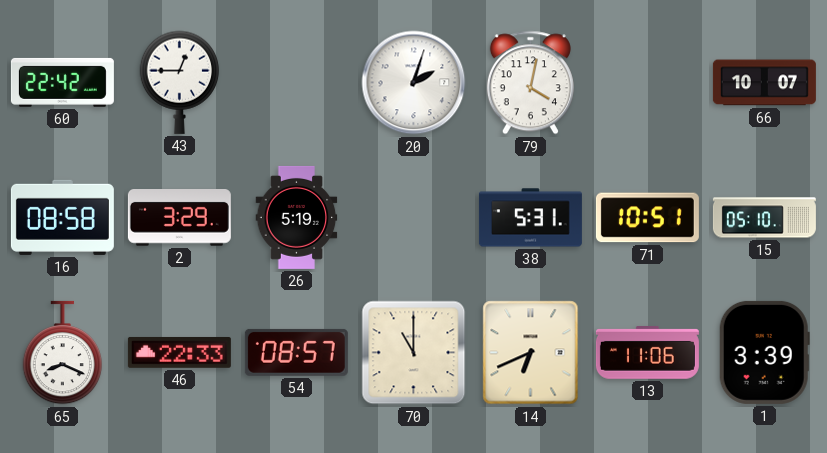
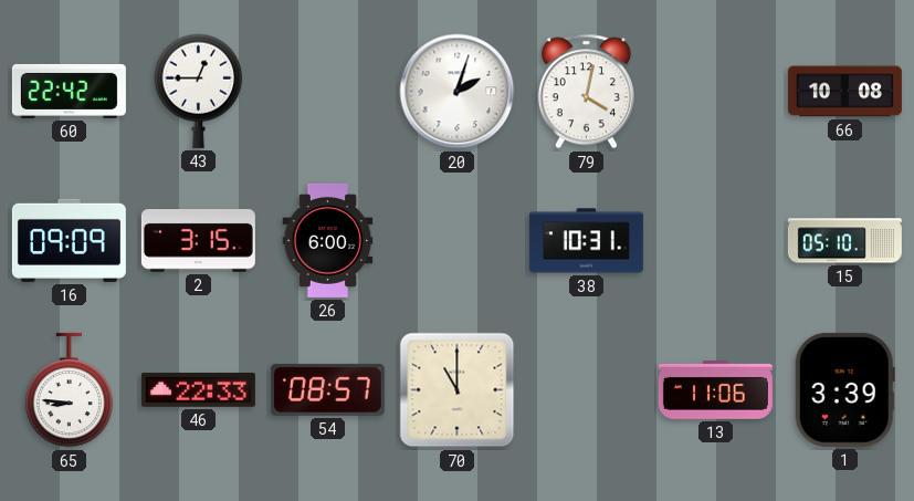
66: 10:07 -> 10:08
16: 08:58 -> 09:09
2: 3:29 -> 3:15
26: 5:19 -> 6:00
38: 5:31 -> 10:31
71: 10:51 -> none
65: 8:19 -> 8:46
14: 6:41 -> none
